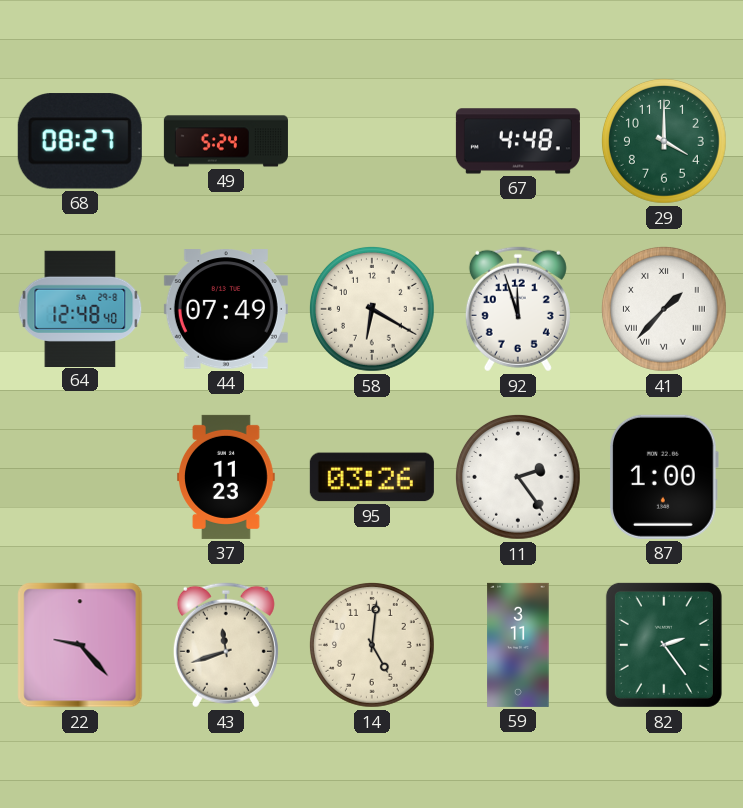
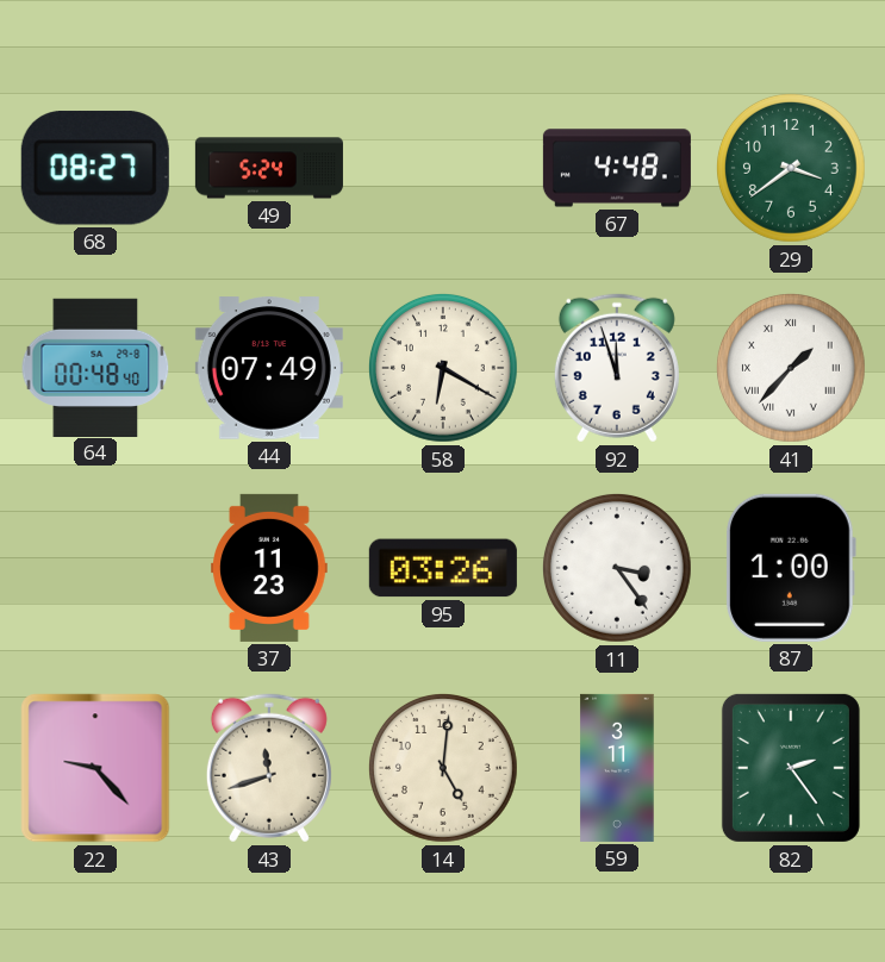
29: 4:00 -> 3:39
64: 12:48 -> 00:48
11: 2:24 -> 3:24
